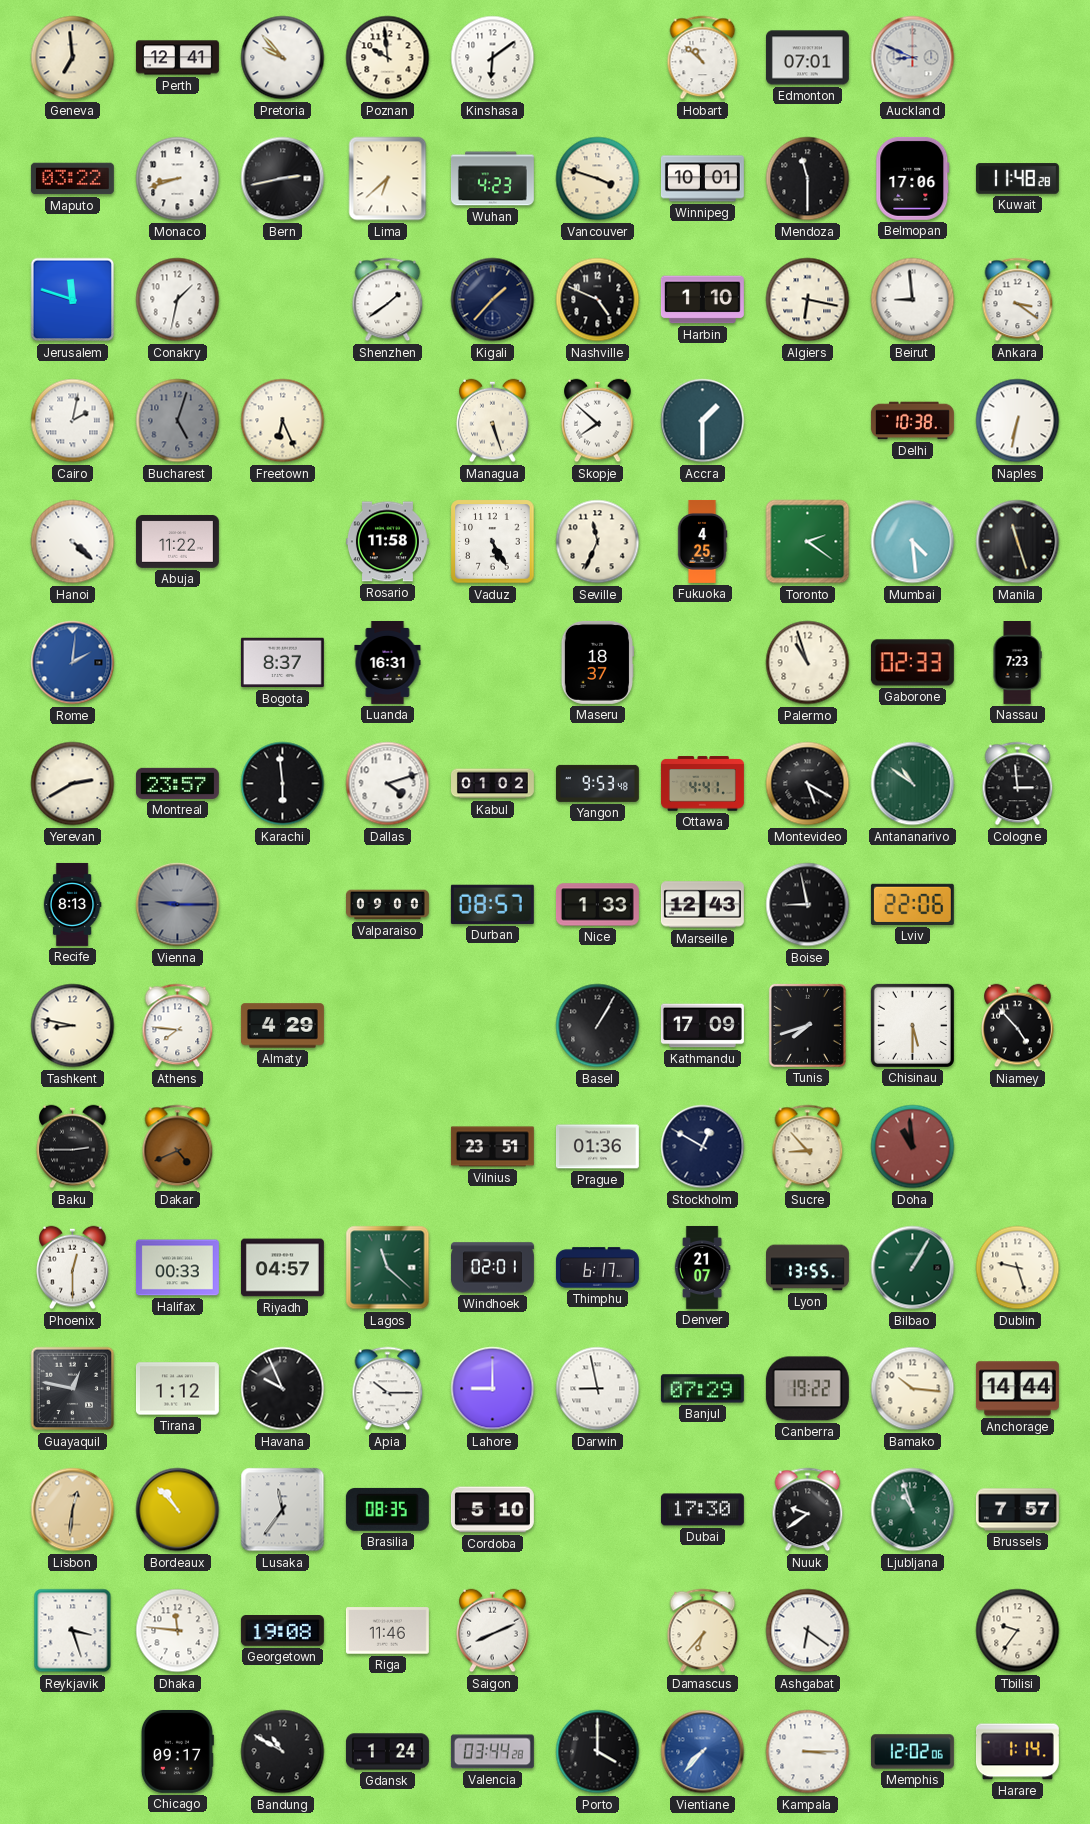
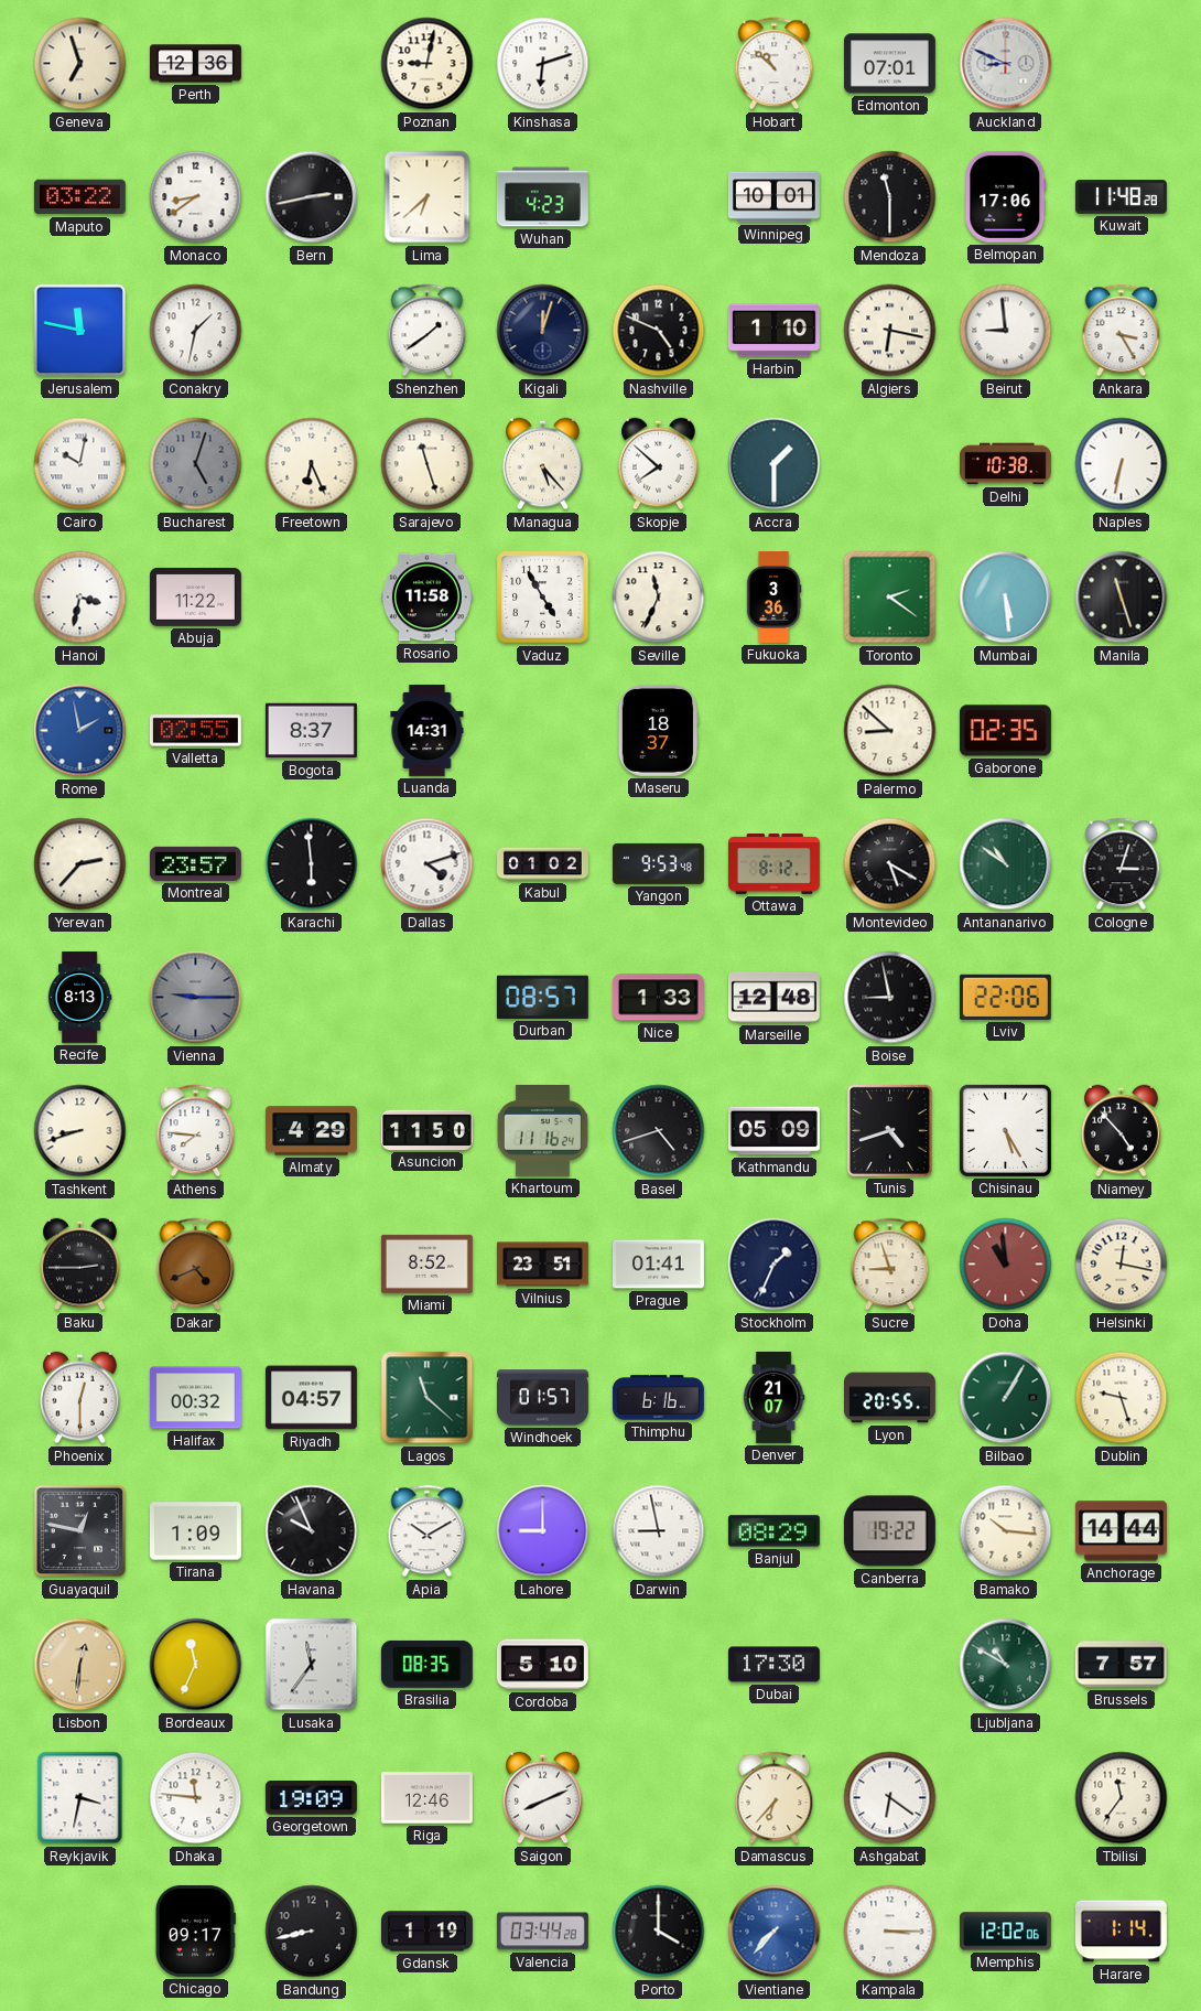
Geneva: 6:59 -> 6:57
Perth: 12:41 -> 12:36
Pretoria: 9:53 -> none
Poznan: 9:59 -> 9:02
Kinshasa: 6:09 -> 6:12
Monaco: 8:42 -> 8:39
Vancouver: 3:48 -> none
Jerusalem: 11:48 -> 11:47
Kigali: 1:37 -> 12:03
Ankara: 3:21 -> 3:25
Cairo: 2:02 -> 10:02
Sarajevo: none -> 11:27
Managua: 5:27 -> 5:23
Hanoi: 4:22 -> 3:32
Vaduz: 5:25 -> 4:55
Fukuoka: 4:25 -> 3:36
Mumbai: 4:29 -> 5:29
Rome: 2:01 -> 1:58
Valletta: none -> 02:55
Luanda: 16:31 -> 14:31
Palermo: 10:57 -> 8:52
Gaborone: 02:33 -> 02:35
Nassau: 7:23 -> none
Yerevan: 2:40 -> 2:37
Ottawa: 4:41 -> 8:12
Cologne: 2:59 -> 3:03
Valparaiso: 09:00 -> none
Marseille: 12:43 -> 12:48
Tashkent: 8:47 -> 8:42
Asuncion: none -> 11:50
Khartoum: none -> 11:16
Basel: 1:05 -> 4:42
Kathmandu: 17:09 -> 05:09
Tunis: 7:42 -> 4:42
Chisinau: 5:30 -> 5:25
Miami: none -> 8:52
Prague: 01:36 -> 01:41
Stockholm: 12:50 -> 1:34
Sucre: 8:53 -> 8:57
Helsinki: none -> 12:17
Halifax: 00:33 -> 00:32
Windhoek: 02:01 -> 01:57
Thimphu: 6:17 -> 6:16
Lyon: 13:55 -> 20:55
Tirana: 1:12 -> 1:09
Apia: 10:15 -> 10:10
Banjul: 07:29 -> 08:29
Bordeaux: 10:53 -> 11:34
Nuuk: 9:39 -> none
Ljubljana: 10:57 -> 10:50
Reykjavik: 3:27 -> 3:32
Georgetown: 19:08 -> 19:09
Riga: 11:46 -> 12:46
Tbilisi: 9:36 -> 11:36
Bandung: 10:50 -> 8:43
Gdansk: 1:24 -> 1:19
